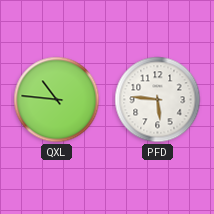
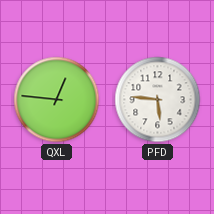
QXL: 10:46 -> 12:46
